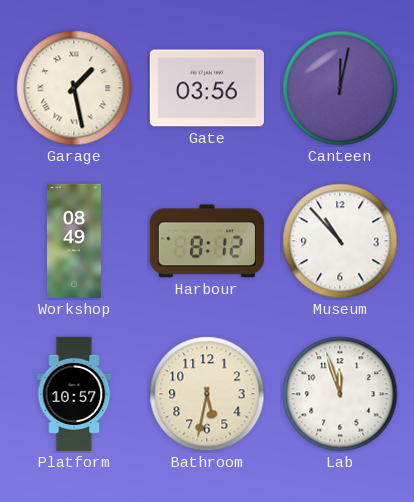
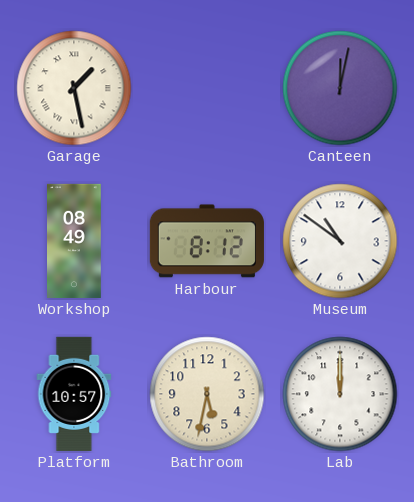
Gate: 03:56 -> none
Museum: 10:53 -> 10:51
Lab: 11:57 -> 12:00
